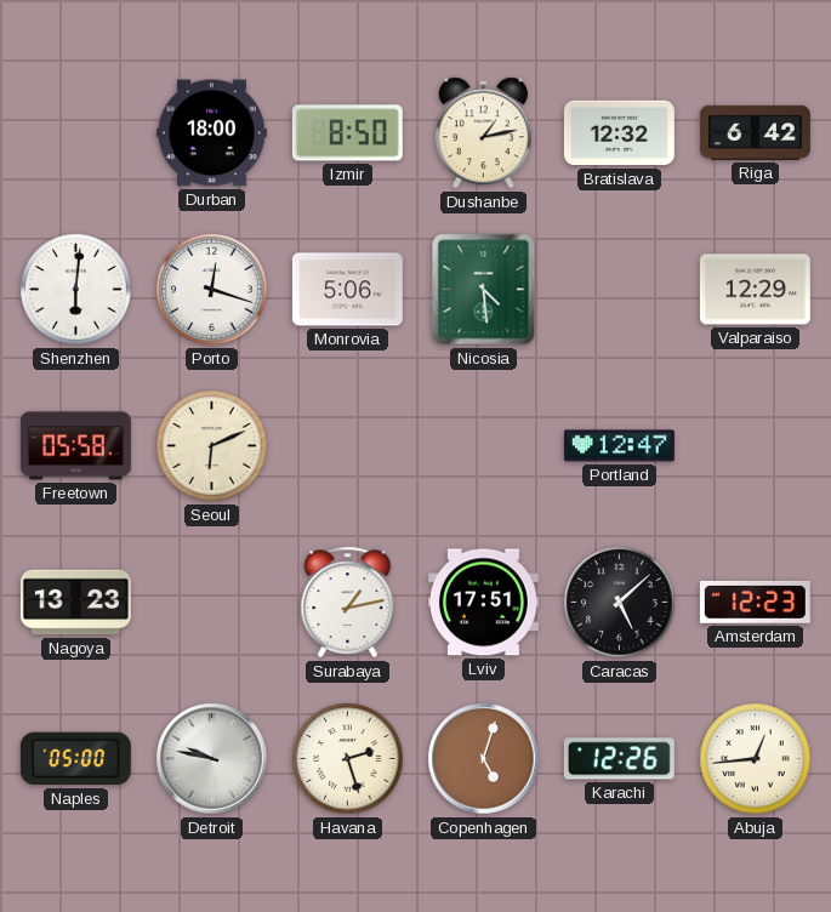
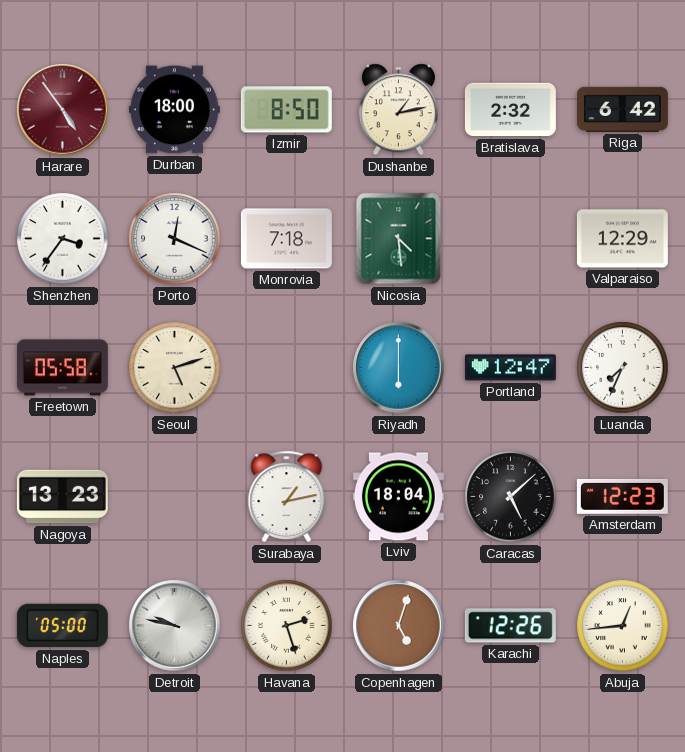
Harare: none -> 4:54
Bratislava: 12:32 -> 2:32
Shenzhen: 6:01 -> 3:36
Porto: 12:18 -> 12:19
Monrovia: 5:06 -> 7:18
Seoul: 6:11 -> 5:12
Riyadh: none -> 6:00
Luanda: none -> 7:34
Lviv: 17:51 -> 18:04
